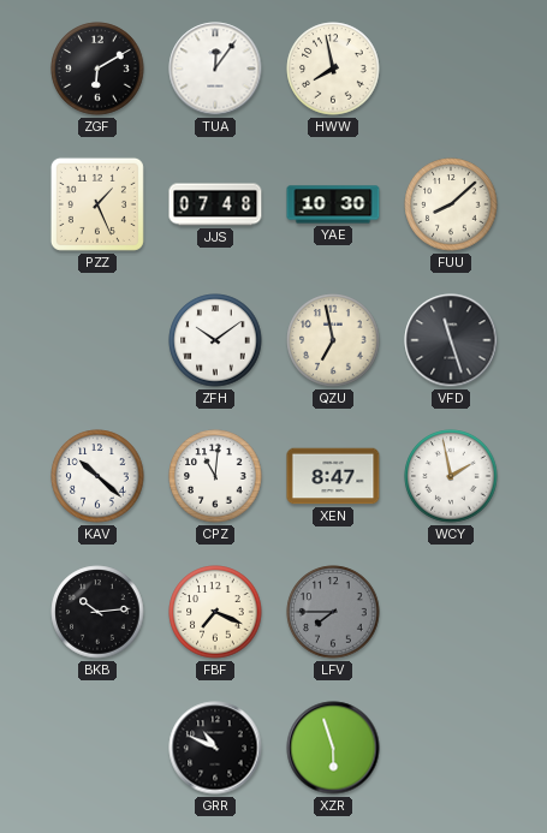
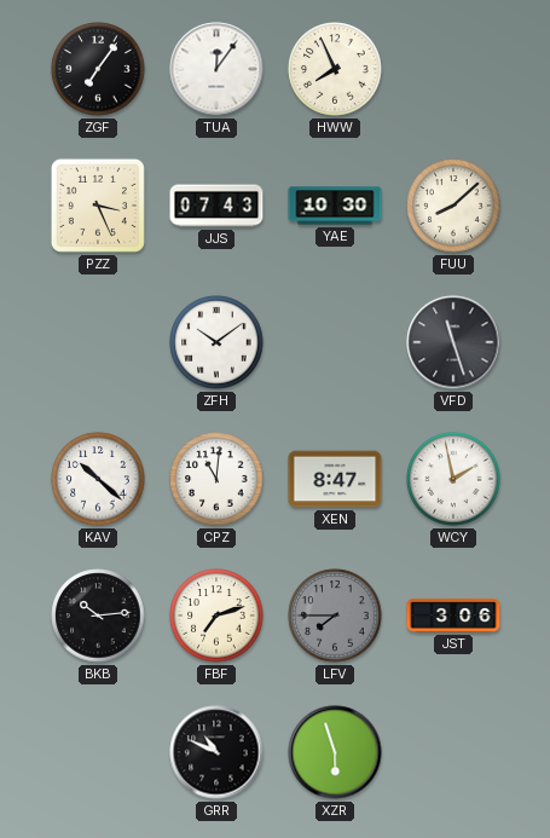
ZGF: 6:10 -> 7:06
HWW: 7:58 -> 7:56
PZZ: 1:26 -> 3:26
JJS: 07:48 -> 07:43
QZU: 6:58 -> none
FBF: 7:19 -> 7:12
JST: none -> 3:06
